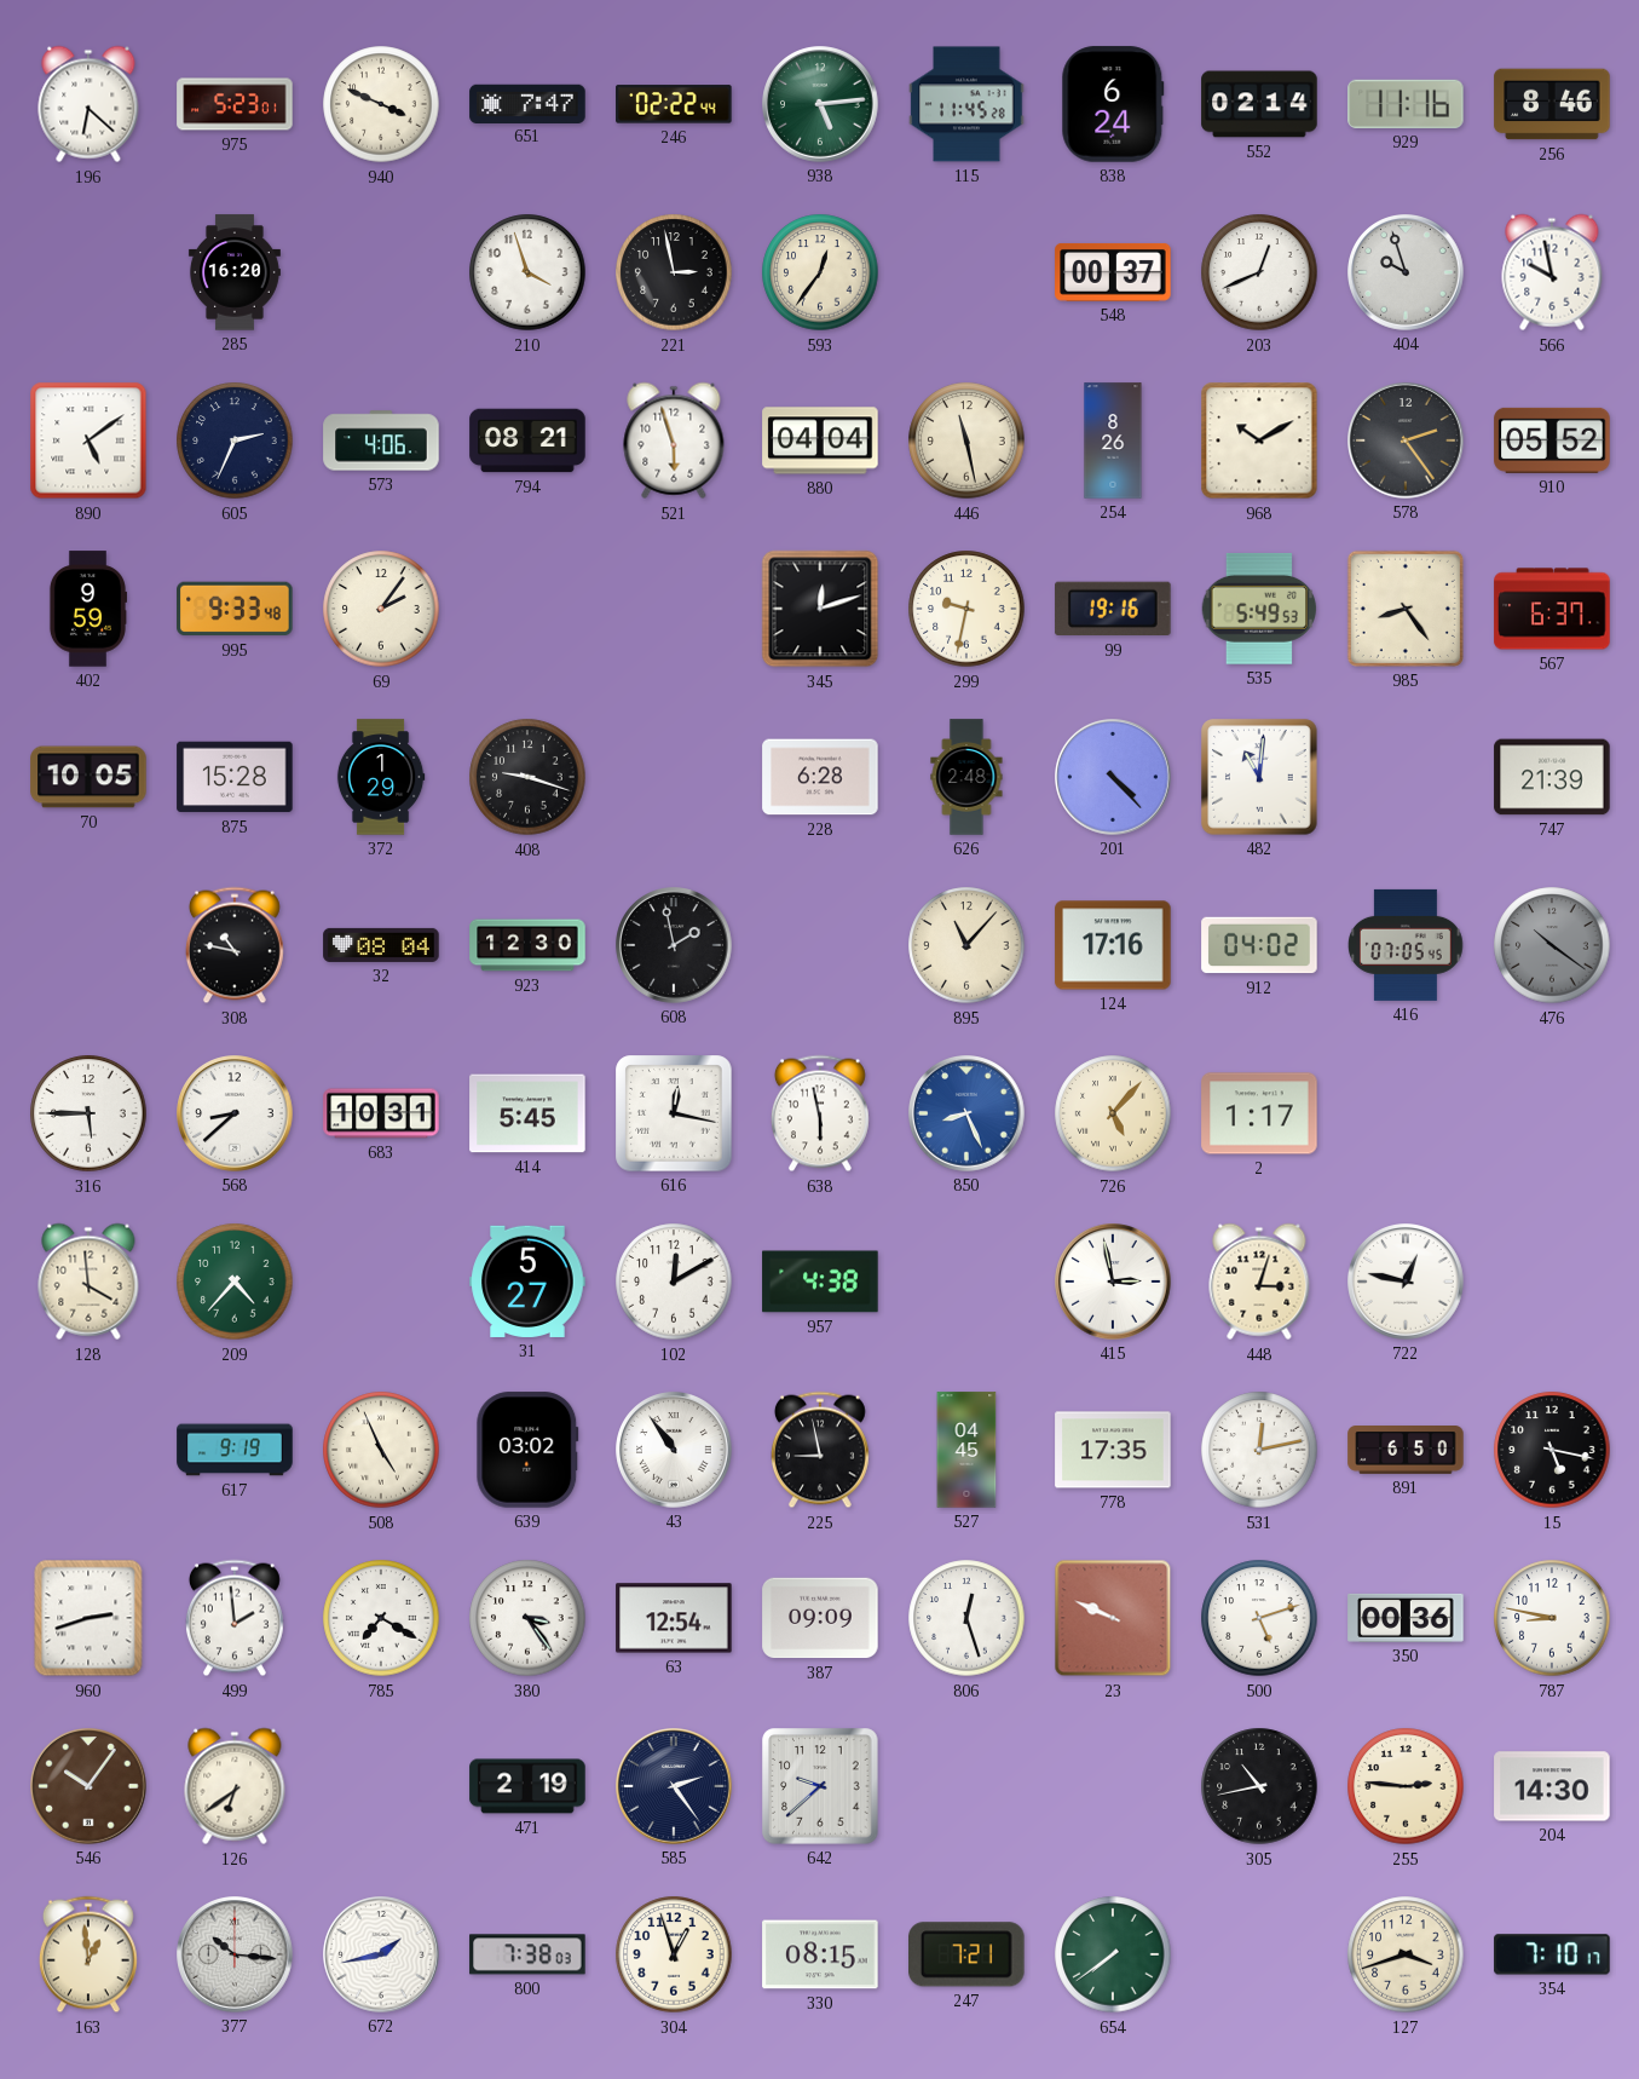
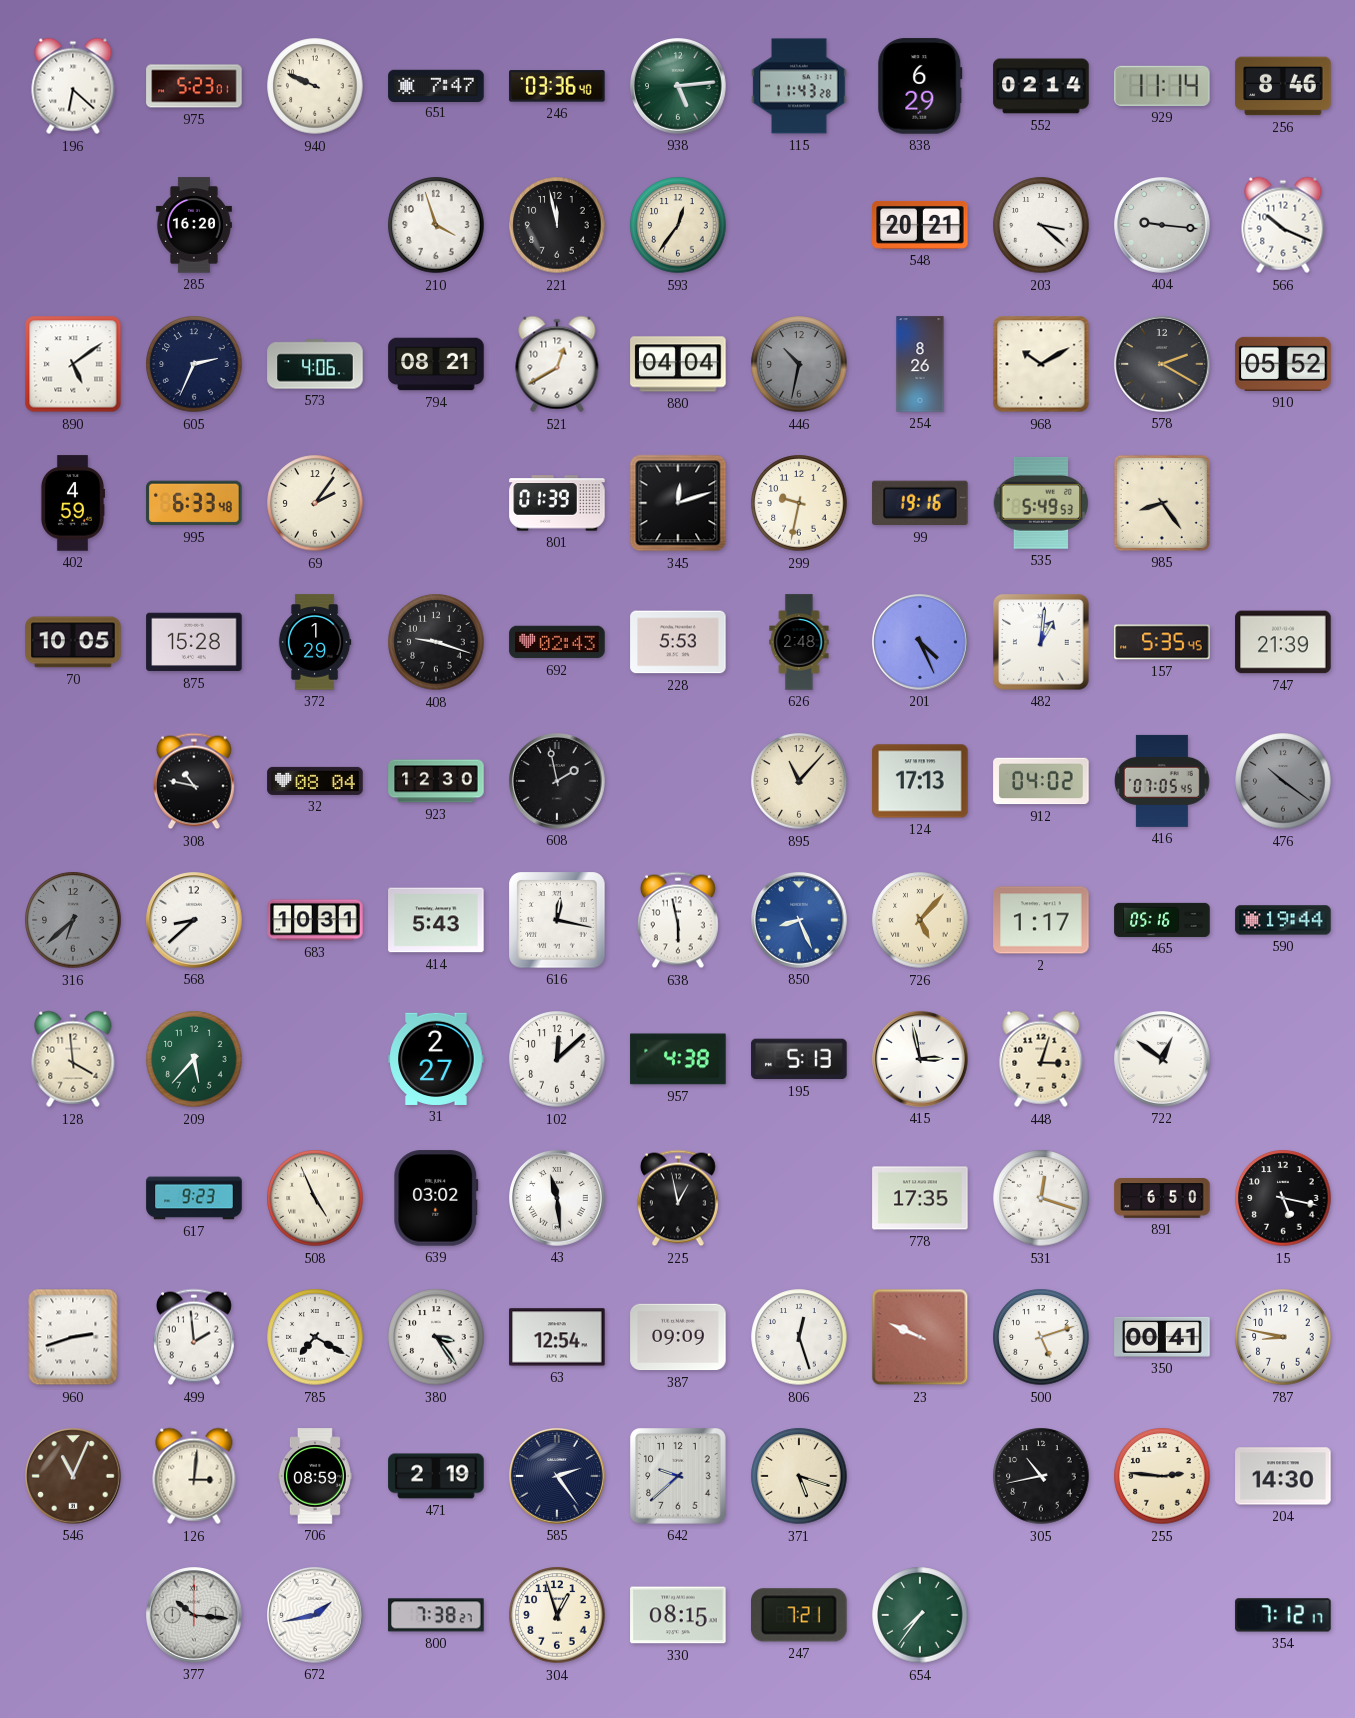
940: 3:49 -> 9:49
246: 02:22 -> 03:36
115: 11:45 -> 11:43
838: 6:24 -> 6:29
929: 11:16 -> 11:14
221: 2:58 -> 11:58
548: 00:37 -> 20:21
203: 12:41 -> 3:22
404: 9:57 -> 9:16
566: 9:58 -> 10:19
521: 5:57 -> 12:40
446: 11:28 -> 10:32
446 dial: cream -> grey
578: 2:24 -> 2:20
402: 9:59 -> 4:59
995: 9:33 -> 6:33
801: none -> 01:39
567: 6:37 -> none
692: none -> 02:43
228: 6:28 -> 5:53
201: 4:23 -> 4:26
482: 11:01 -> 1:01
157: none -> 5:35
124: 17:16 -> 17:13
316: 5:45 -> 6:38
316 dial: white -> grey
414: 5:45 -> 5:43
465: none -> 05:16
590: none -> 19:44
209: 4:37 -> 5:37
31: 5:27 -> 2:27
102: 12:10 -> 12:08
195: none -> 5:13
722: 12:47 -> 12:51
617: 9:19 -> 9:23
43: 10:54 -> 11:29
225: 8:58 -> 12:58
527: 04:45 -> none
531: 12:13 -> 12:18
350: 00:36 -> 00:41
546: 10:06 -> 11:04
126: 6:39 -> 3:01
706: none -> 08:59
371: none -> 5:18
163: 12:59 -> none
800: 7:38:03 -> 7:38:27
654: 7:39 -> 7:36
127: 3:42 -> none
354: 7:10 -> 7:12
